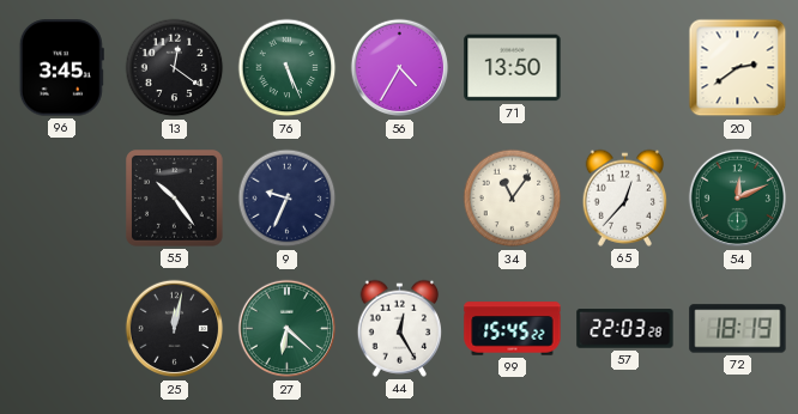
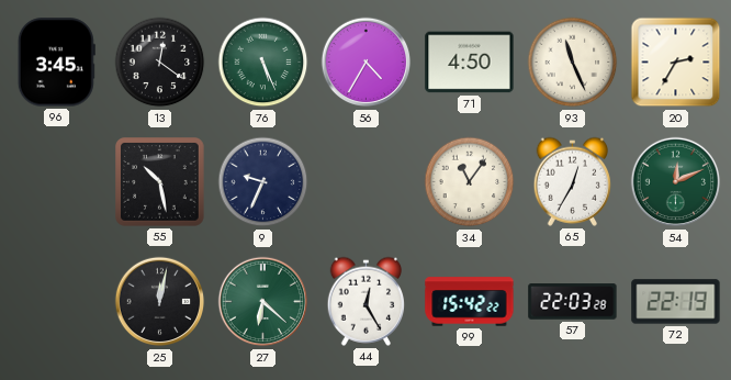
71: 13:50 -> 4:50
93: none -> 11:26
20: 2:39 -> 2:35
55: 10:24 -> 10:28
65: 12:37 -> 12:35
99: 15:45 -> 15:42
72: 18:19 -> 22:19
